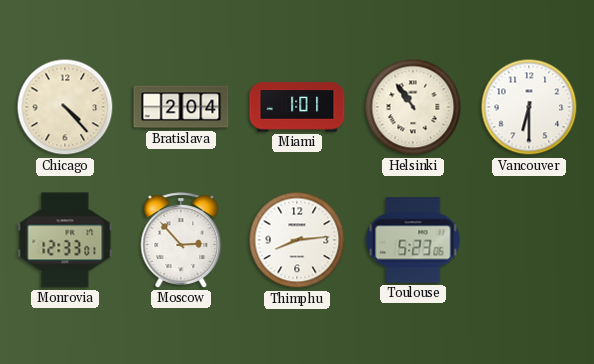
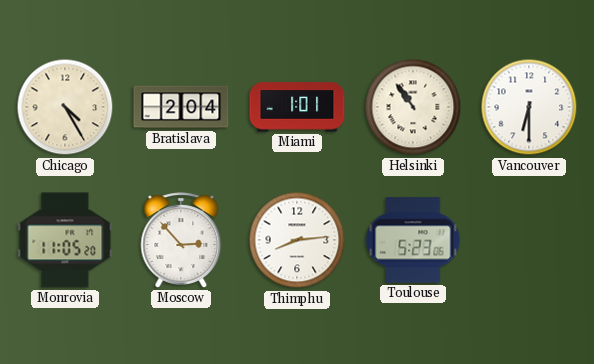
Chicago: 4:23 -> 4:25
Monrovia: 12:33 -> 11:05
